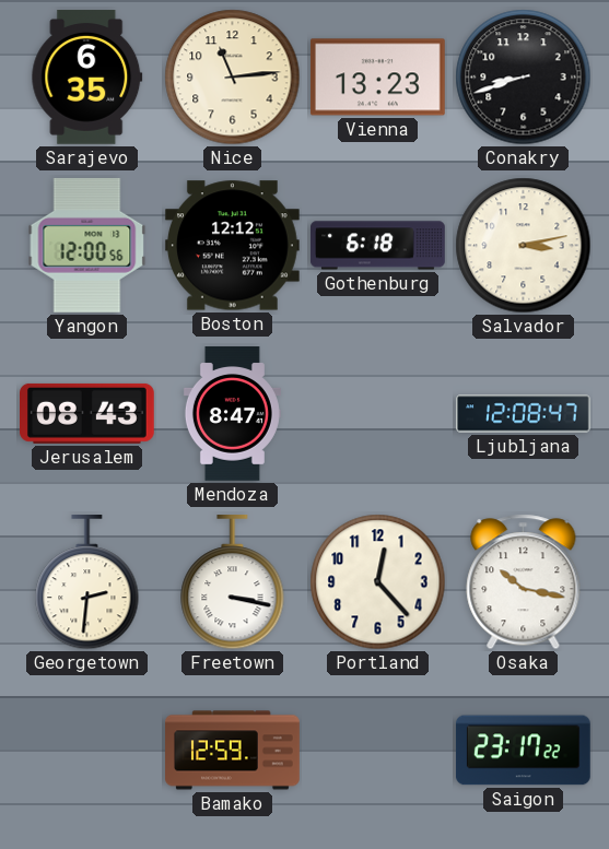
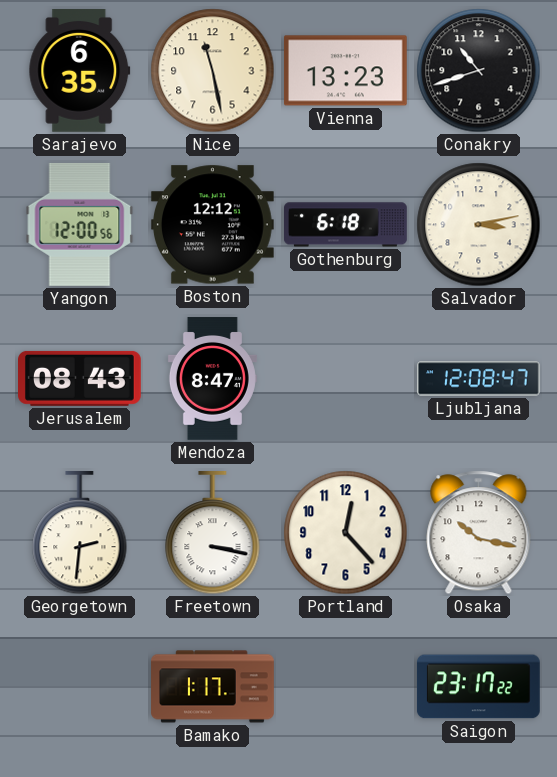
Nice: 11:14 -> 11:28
Conakry: 8:42 -> 10:42
Bamako: 12:59 -> 1:17
